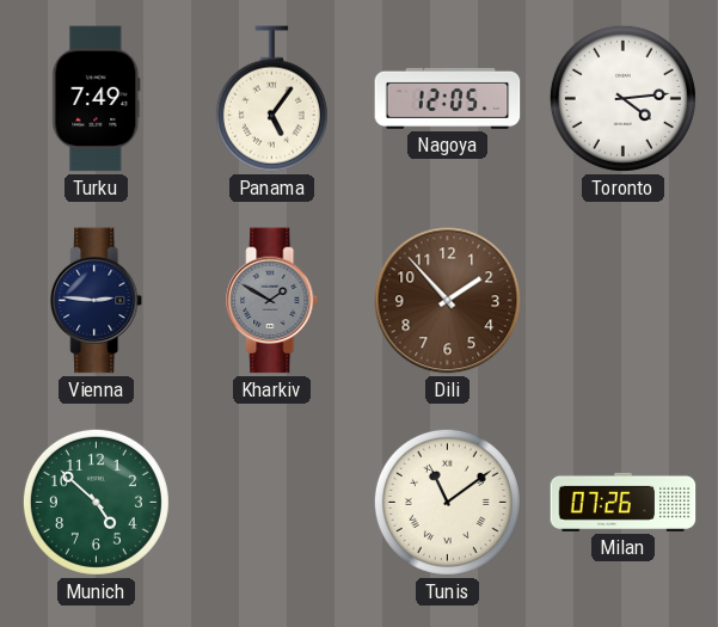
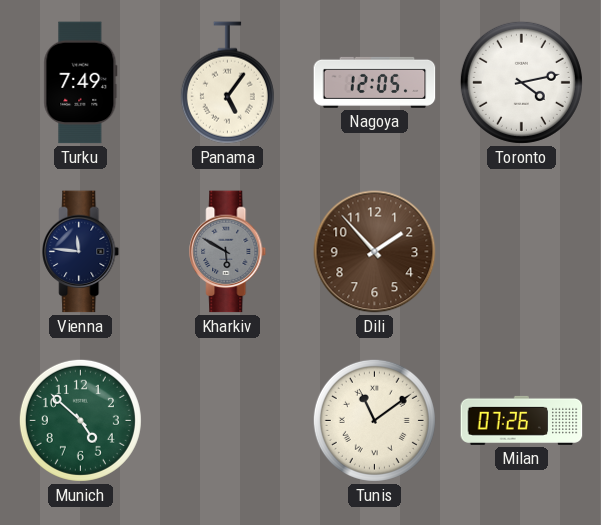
Toronto: 4:14 -> 4:13
Vienna: 2:46 -> 11:46
Kharkiv: 1:50 -> 5:50
